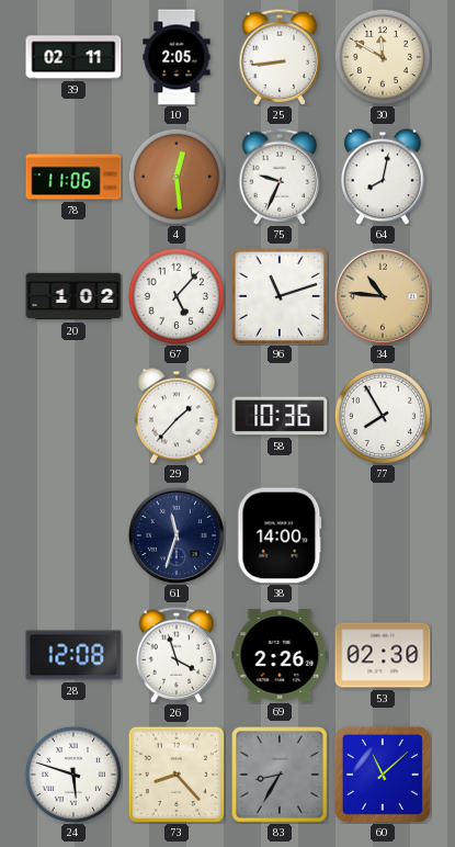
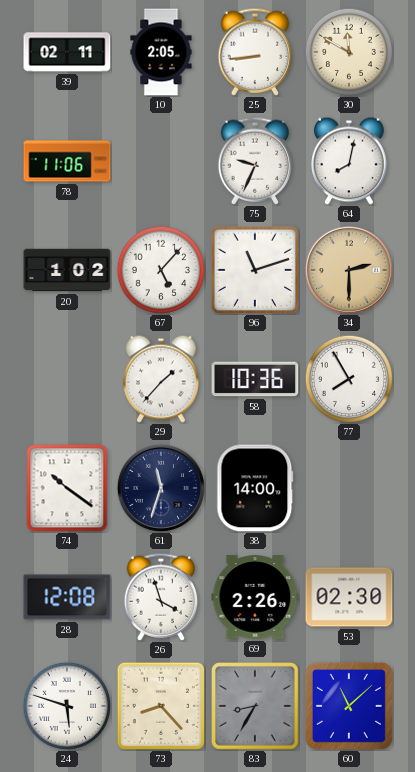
4: 12:29 -> none
34: 10:46 -> 2:30
74: none -> 10:21
